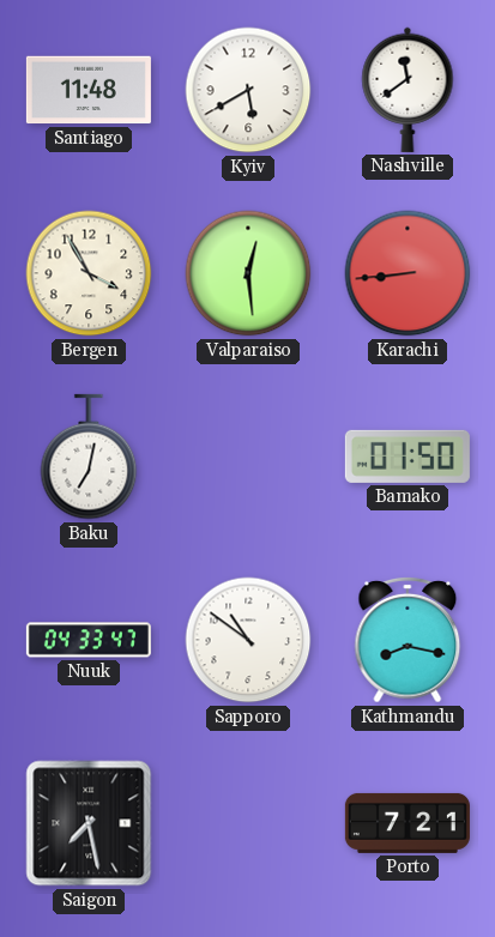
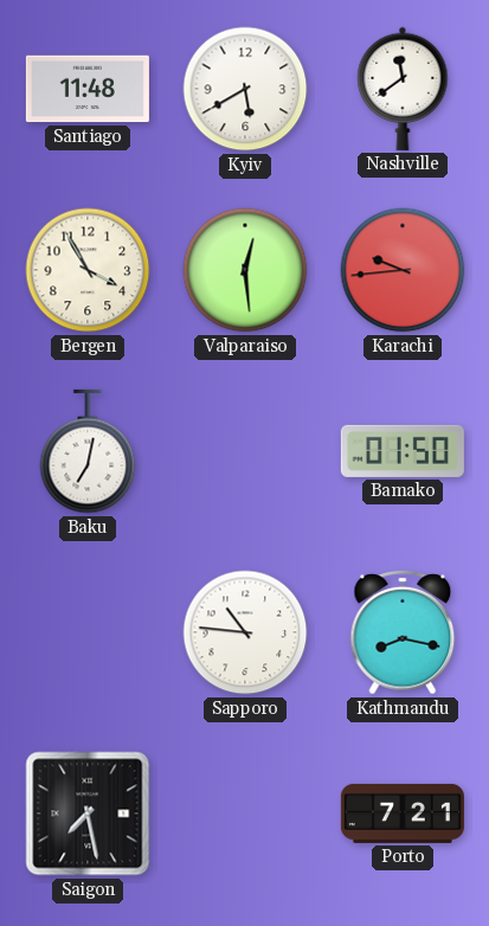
Karachi: 8:44 -> 9:44
Nuuk: 04:33 -> none
Sapporo: 10:51 -> 10:46
